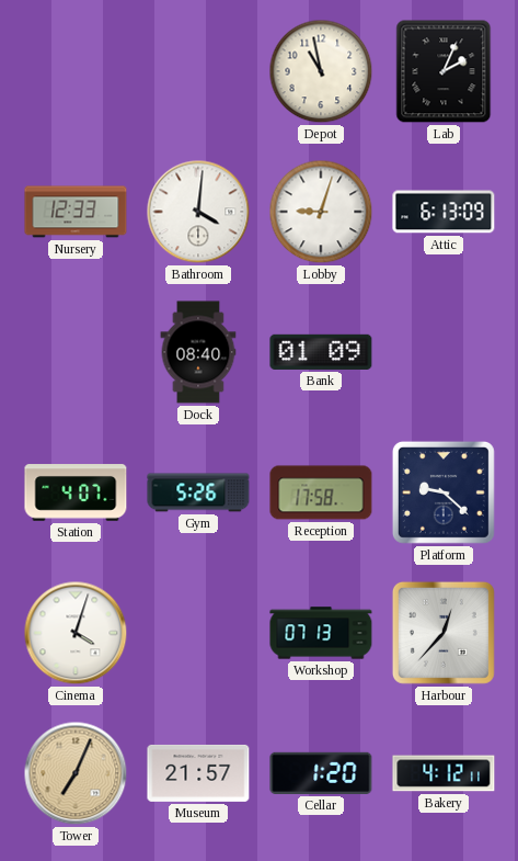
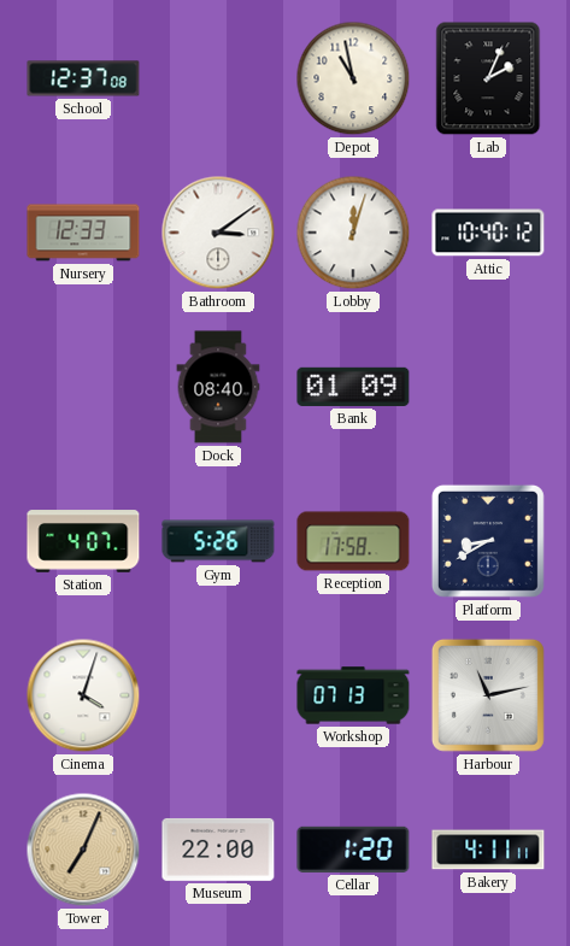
School: none -> 12:37
Bathroom: 4:01 -> 3:09
Lobby: 9:03 -> 12:03
Attic: 6:13 -> 10:40
Platform: 9:22 -> 8:40
Harbour: 12:37 -> 11:13
Museum: 21:57 -> 22:00
Bakery: 4:12 -> 4:11
